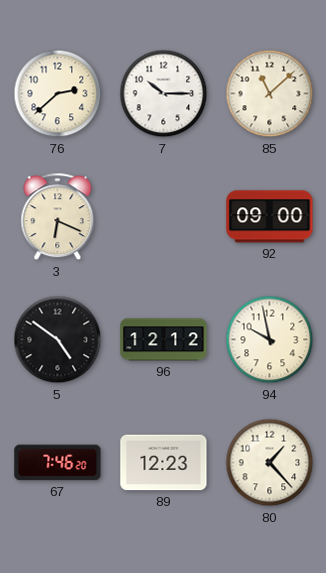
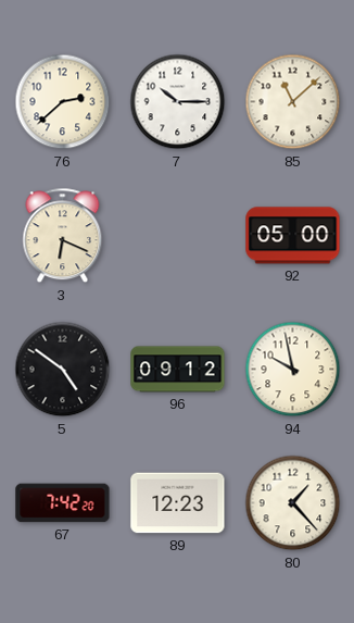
92: 09:00 -> 05:00
96: 12:12 -> 09:12
67: 7:46 -> 7:42
